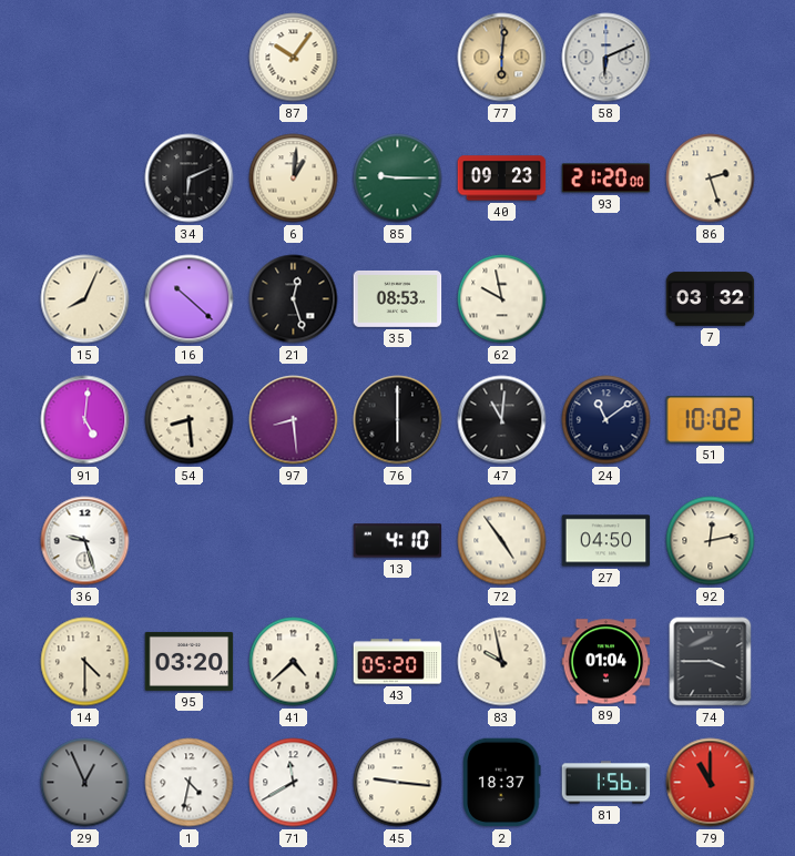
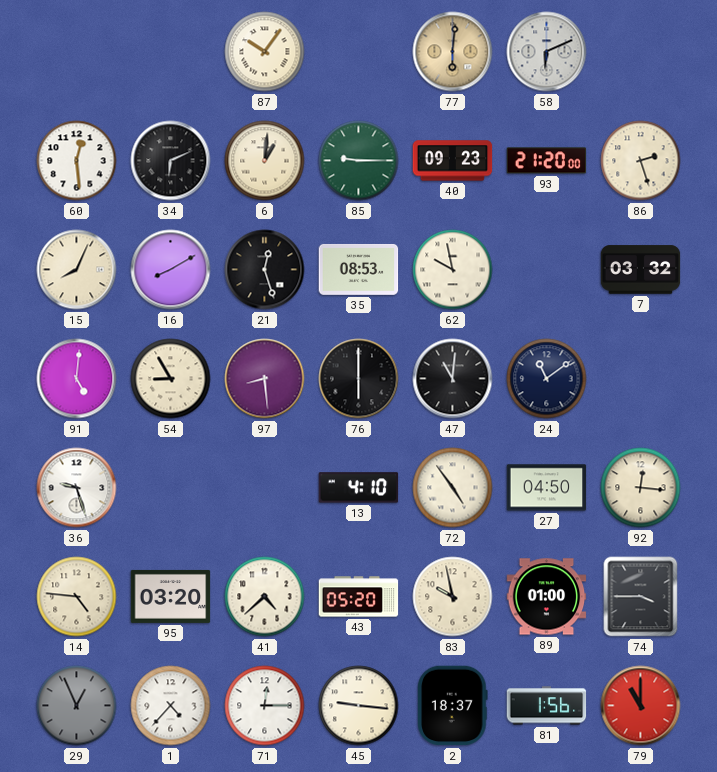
60: none -> 12:29
16: 10:22 -> 8:10
54: 8:29 -> 8:55
51: 10:02 -> none
92: 12:13 -> 12:16
14: 4:30 -> 4:46
89: 01:04 -> 01:00
1: 4:32 -> 4:37
71: 11:40 -> 12:15
